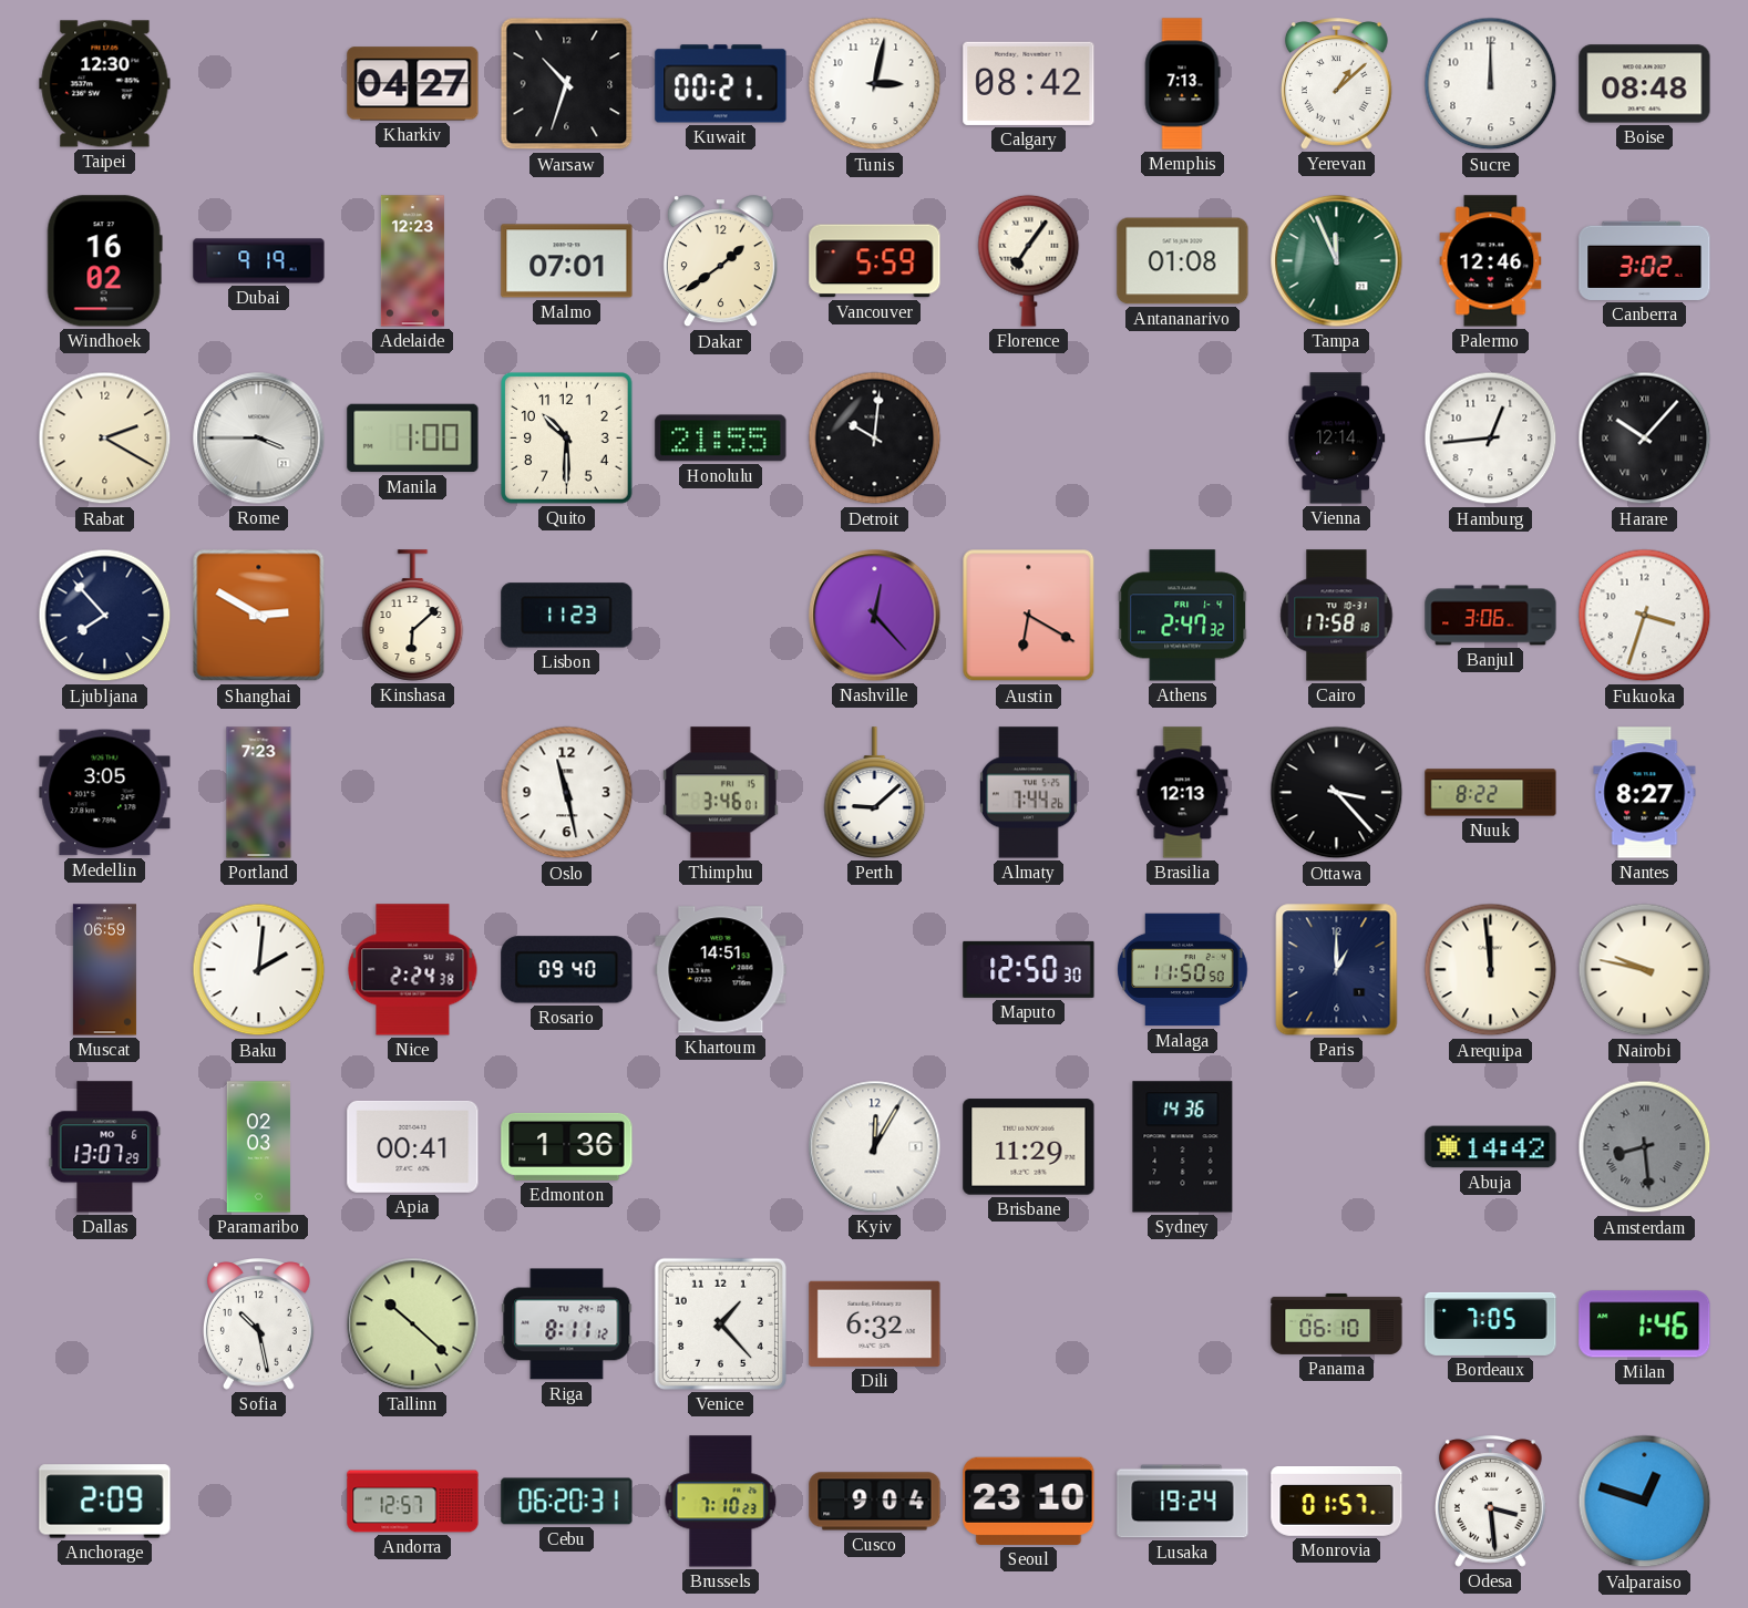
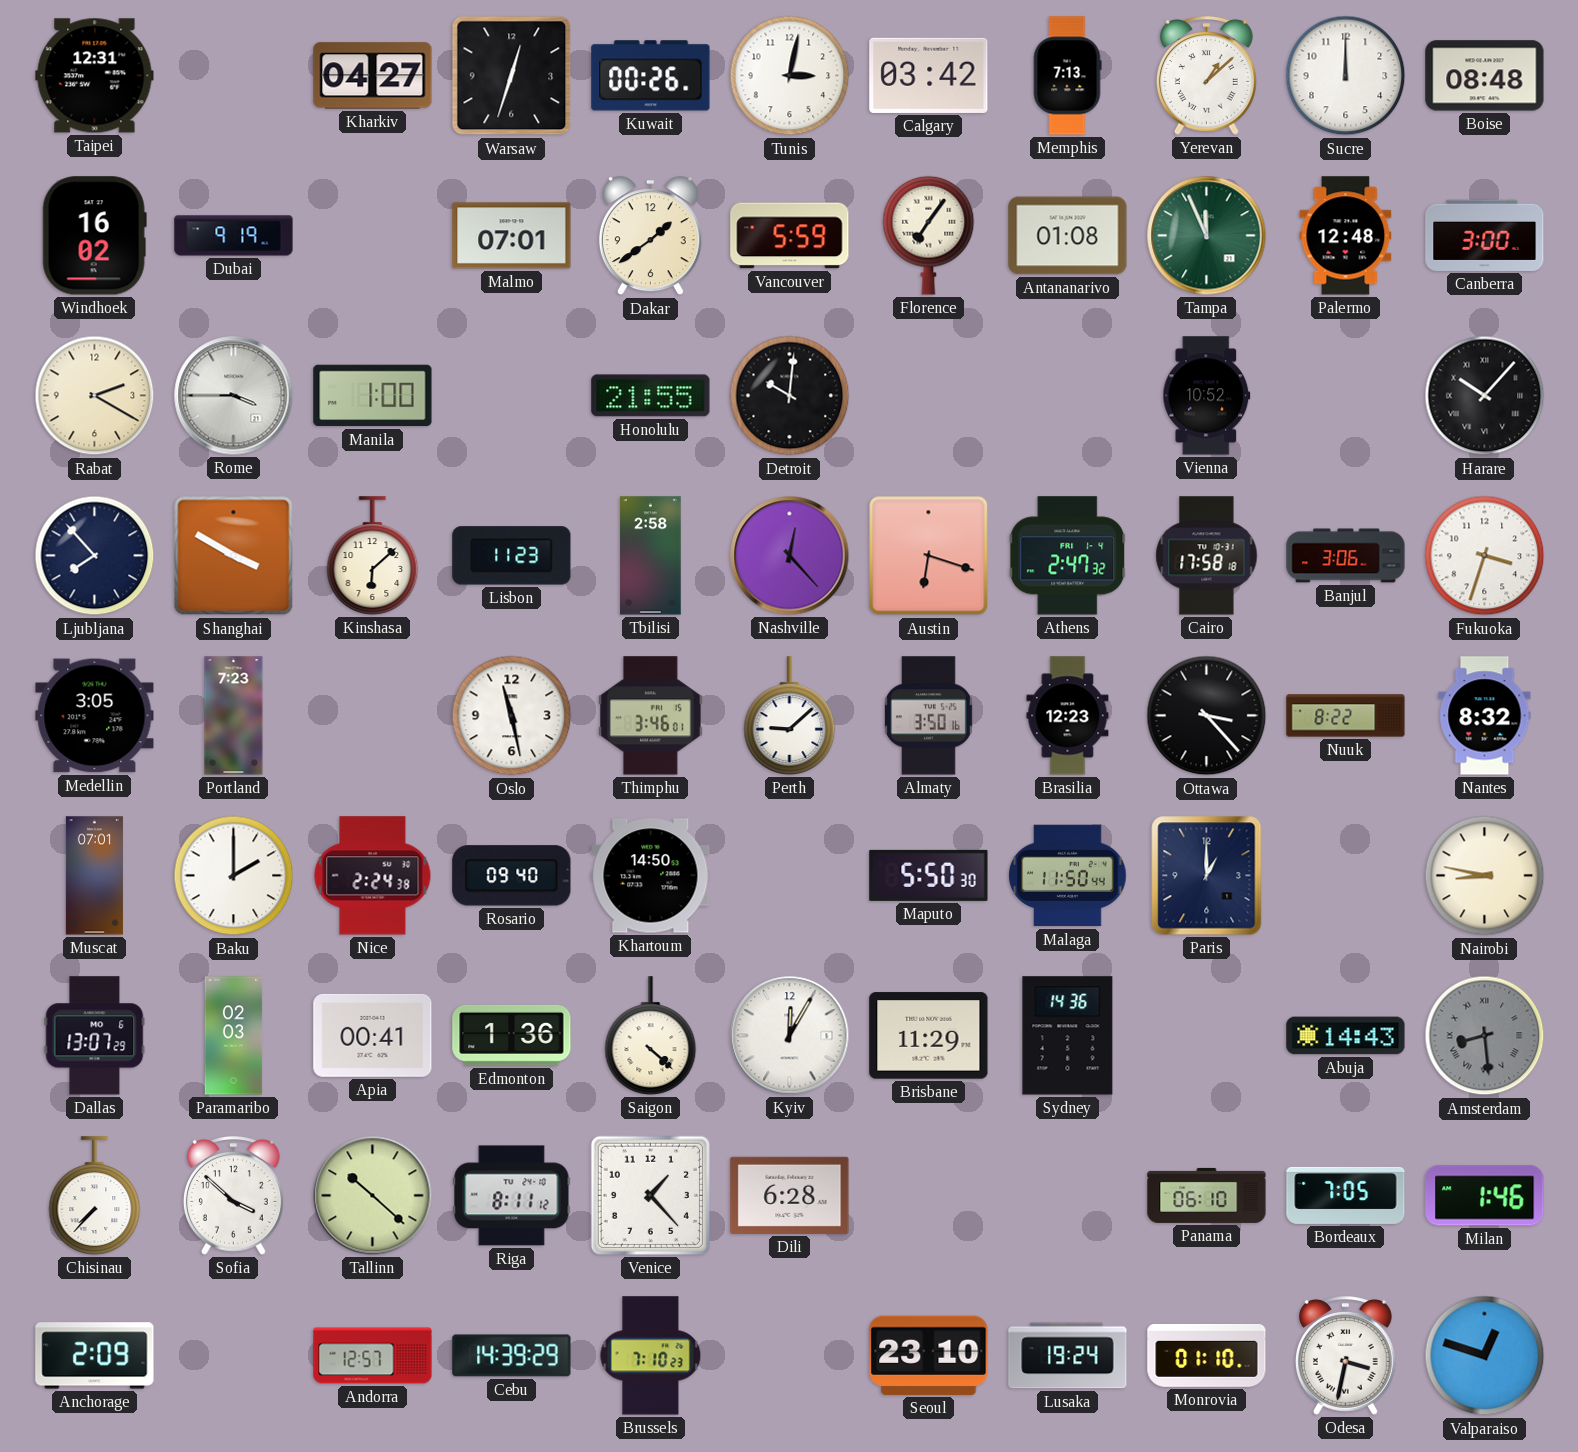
Taipei: 12:30 -> 12:31
Warsaw: 10:33 -> 12:33
Kuwait: 00:21 -> 00:26
Calgary: 08:42 -> 03:42
Adelaide: 12:23 -> none
Palermo: 12:46 -> 12:48
Canberra: 3:02 -> 3:00
Quito: 10:30 -> none
Vienna: 12:14 -> 10:52
Hamburg: 12:44 -> none
Shanghai: 2:50 -> 3:50
Tbilisi: none -> 2:58
Austin: 6:20 -> 6:18
Almaty: 7:44 -> 3:50
Brasilia: 12:13 -> 12:23
Nantes: 8:27 -> 8:32
Muscat: 06:59 -> 07:01
Baku: 2:01 -> 2:00
Khartoum: 14:51 -> 14:50
Maputo: 12:50 -> 5:50
Malaga: 11:50:50 -> 11:50:44
Arequipa: 11:59 -> none
Nairobi: 9:47 -> 8:47
Saigon: none -> 4:22
Abuja: 14:42 -> 14:43
Chisinau: none -> 7:37
Sofia: 10:28 -> 3:52
Dili: 6:32 -> 6:28
Cebu: 06:20 -> 14:39
Cusco: 9:04 -> none
Monrovia: 01:57 -> 01:10
Odesa: 3:29 -> 3:32
